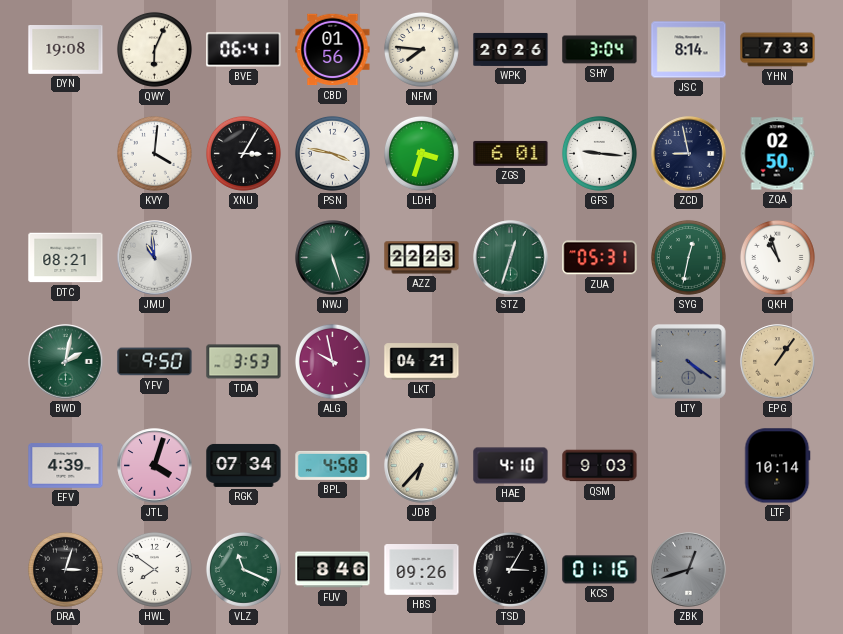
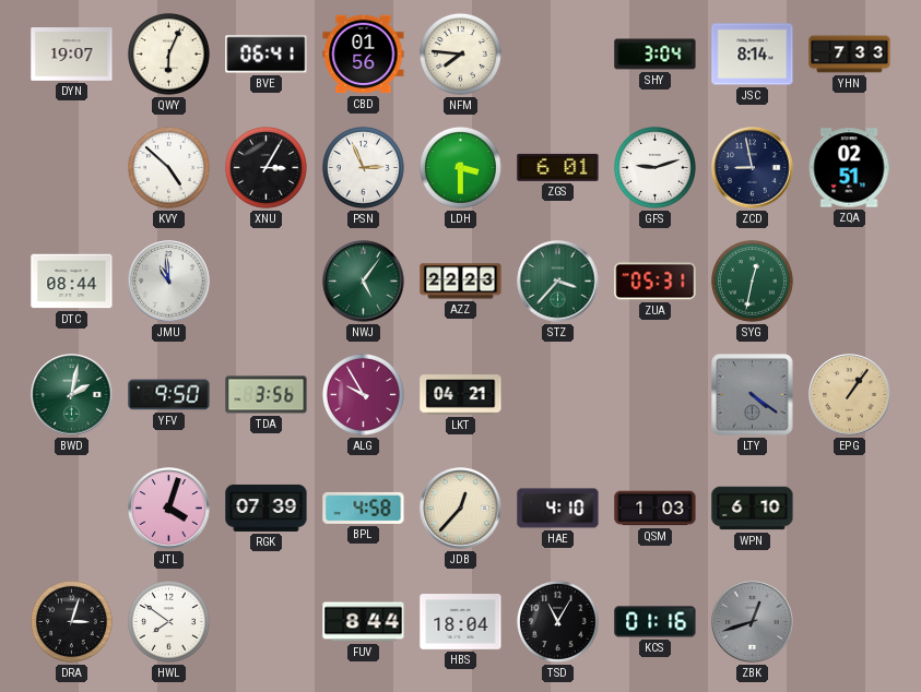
DYN: 19:08 -> 19:07
WPK: 20:26 -> none
KVY: 4:01 -> 4:52
PSN: 3:47 -> 2:56
LDH: 3:33 -> 3:30
GFS: 9:16 -> 9:12
ZQA: 02:50 -> 02:51
DTC: 08:21 -> 08:44
NWJ: 5:27 -> 5:06
STZ: 12:33 -> 3:37
QKH: 10:57 -> none
TDA: 3:53 -> 3:56
ALG: 9:58 -> 9:55
EFV: 4:39 -> none
RGK: 07:34 -> 07:39
JDB: 6:37 -> 12:37
QSM: 9:03 -> 1:03
WPN: none -> 6:10
LTF: 10:14 -> none
VLZ: 11:19 -> none
FUV: 8:46 -> 8:44
HBS: 09:26 -> 18:04
TSD: 3:05 -> 11:05
